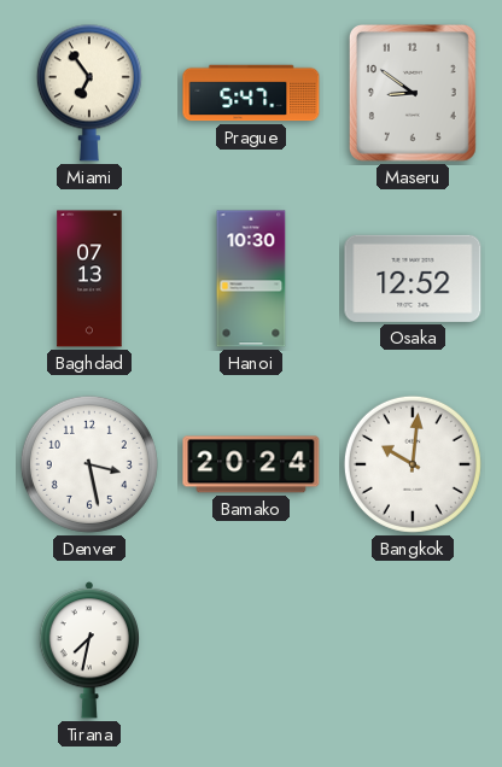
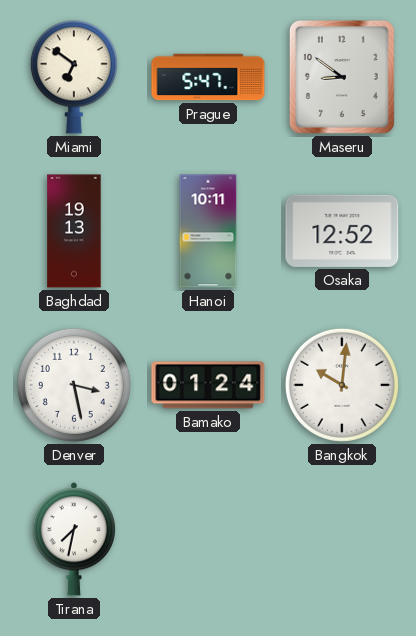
Miami: 6:54 -> 6:51
Baghdad: 07:13 -> 19:13
Hanoi: 10:30 -> 10:11
Bamako: 20:24 -> 01:24
